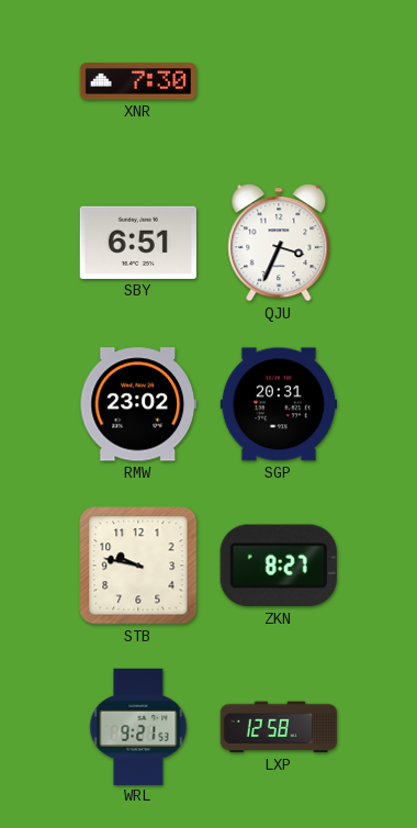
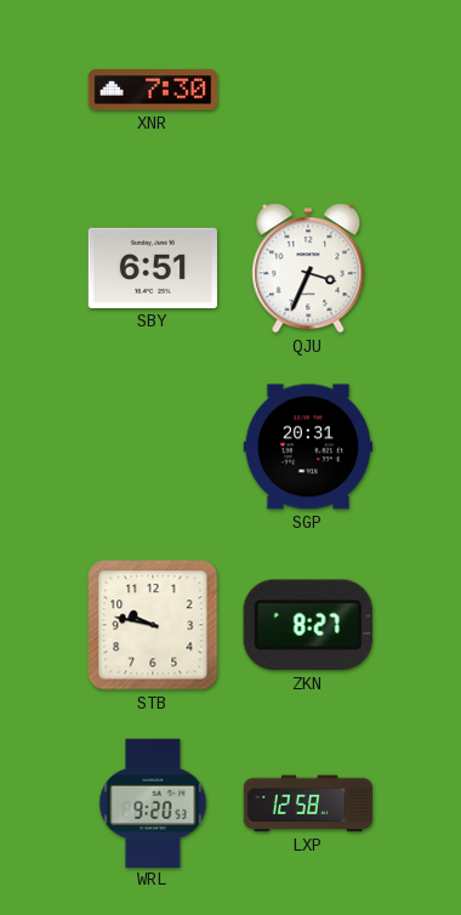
RMW: 23:02 -> none
WRL: 9:21 -> 9:20
